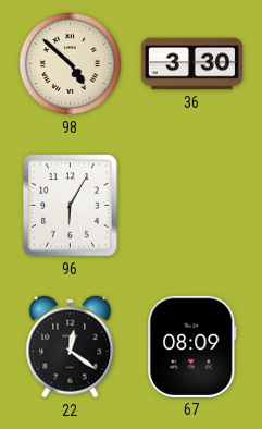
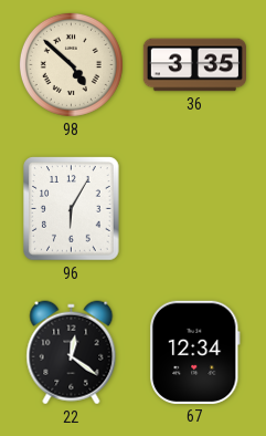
36: 3:30 -> 3:35
67: 08:09 -> 12:34
